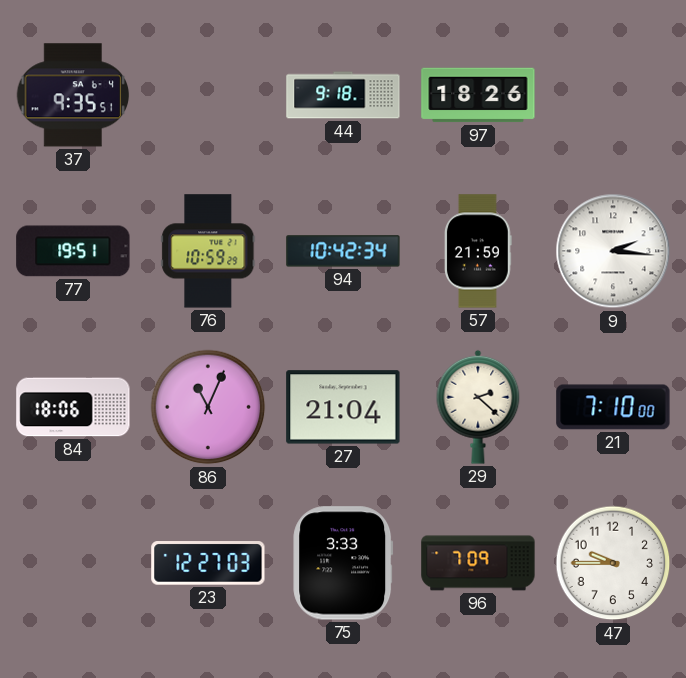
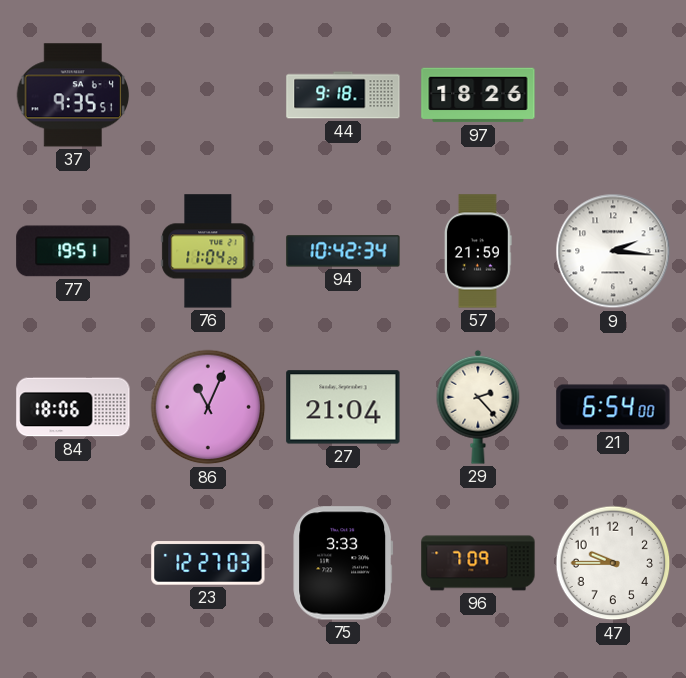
76: 10:59 -> 11:04
29: 2:22 -> 2:23
21: 7:10 -> 6:54
